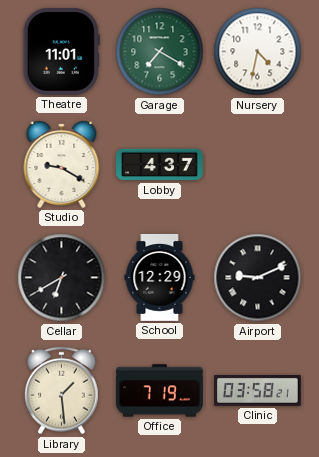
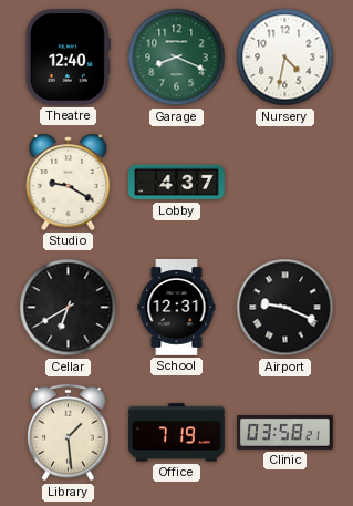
Theatre: 11:01 -> 12:40
Garage: 7:20 -> 8:19
School: 12:29 -> 12:31
Airport: 9:11 -> 9:19
